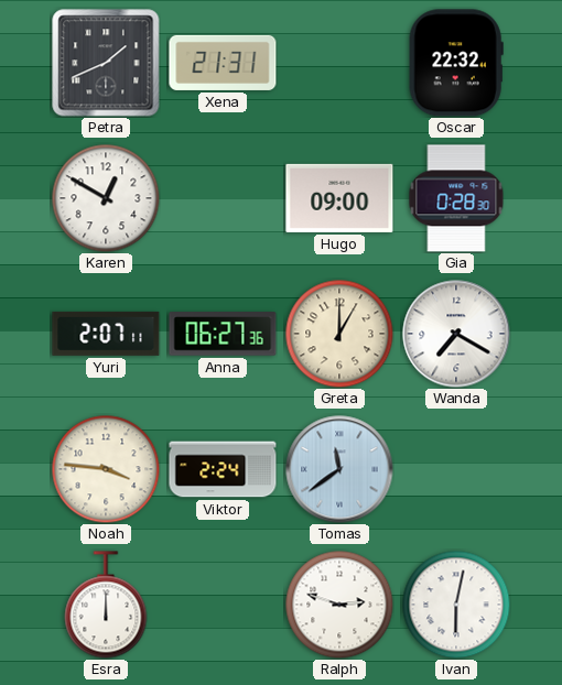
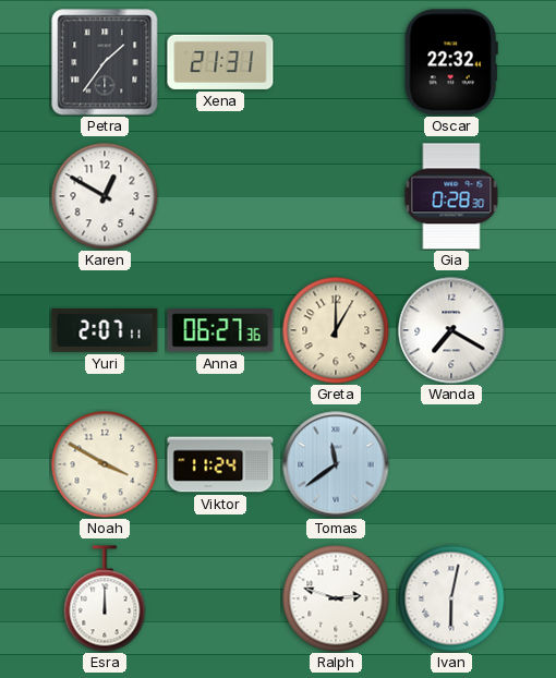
Petra: 1:41 -> 1:36
Hugo: 09:00 -> none
Noah: 3:46 -> 3:50
Viktor: 2:24 -> 11:24
